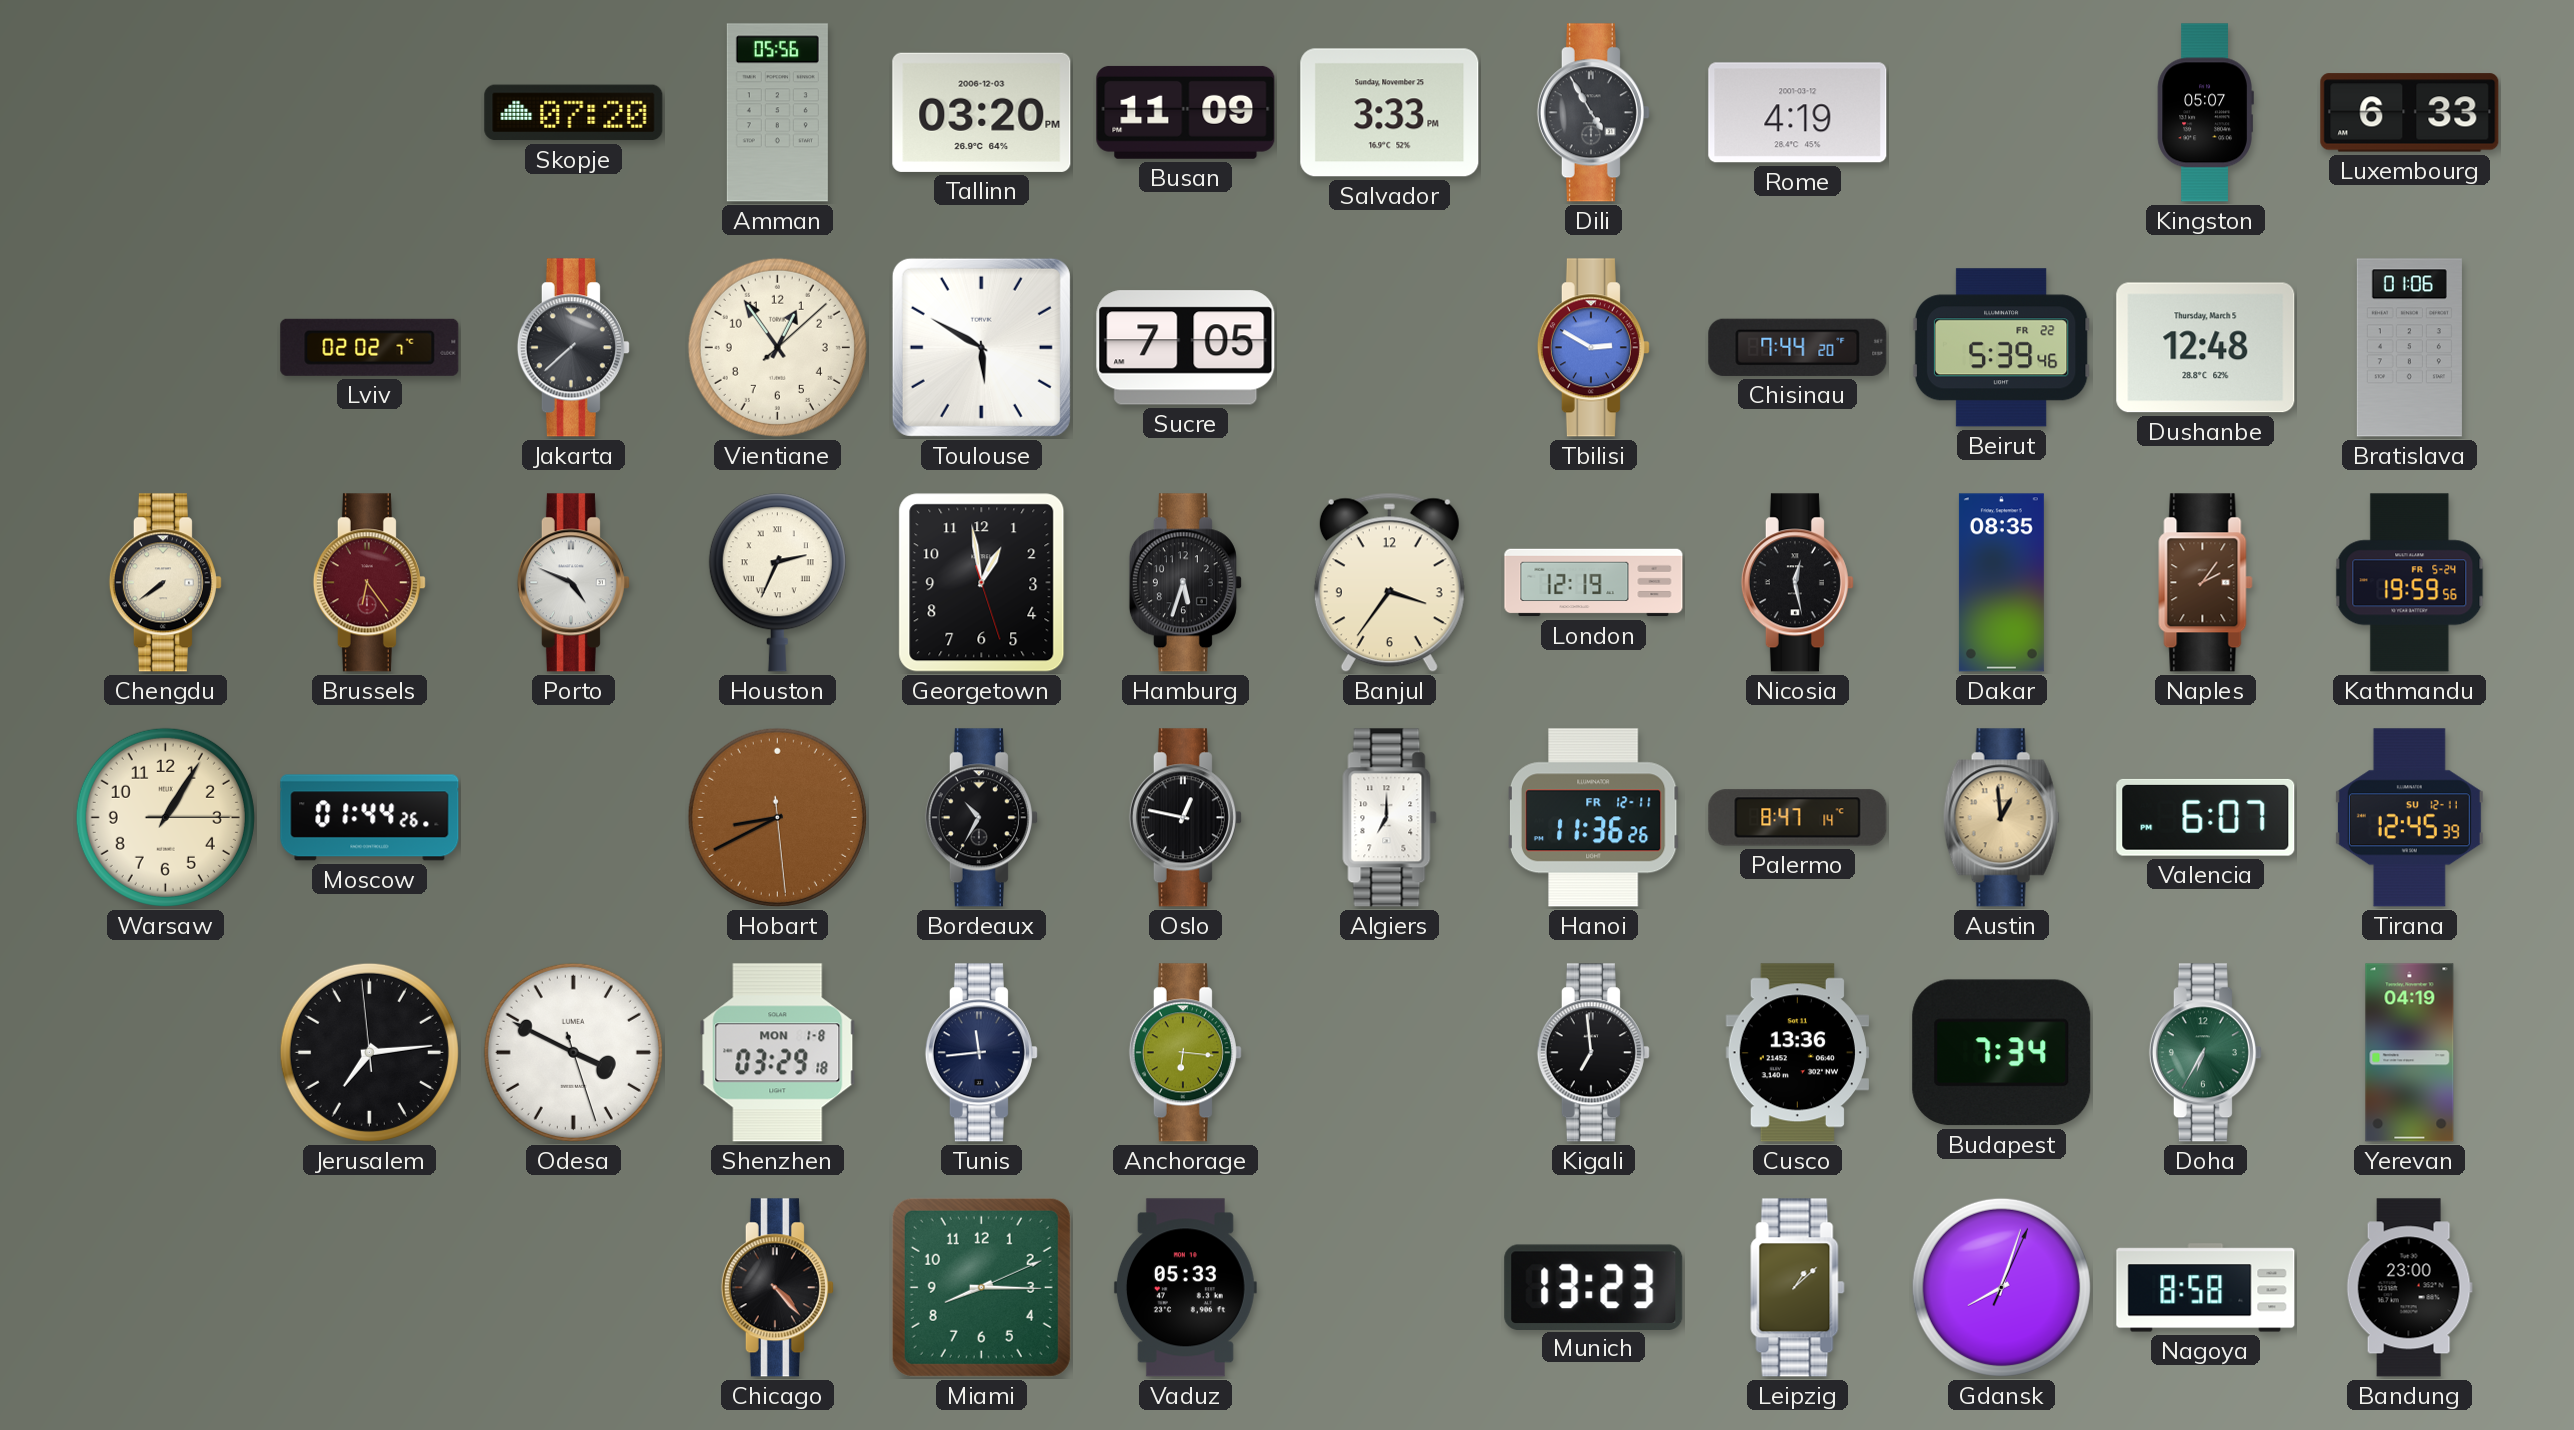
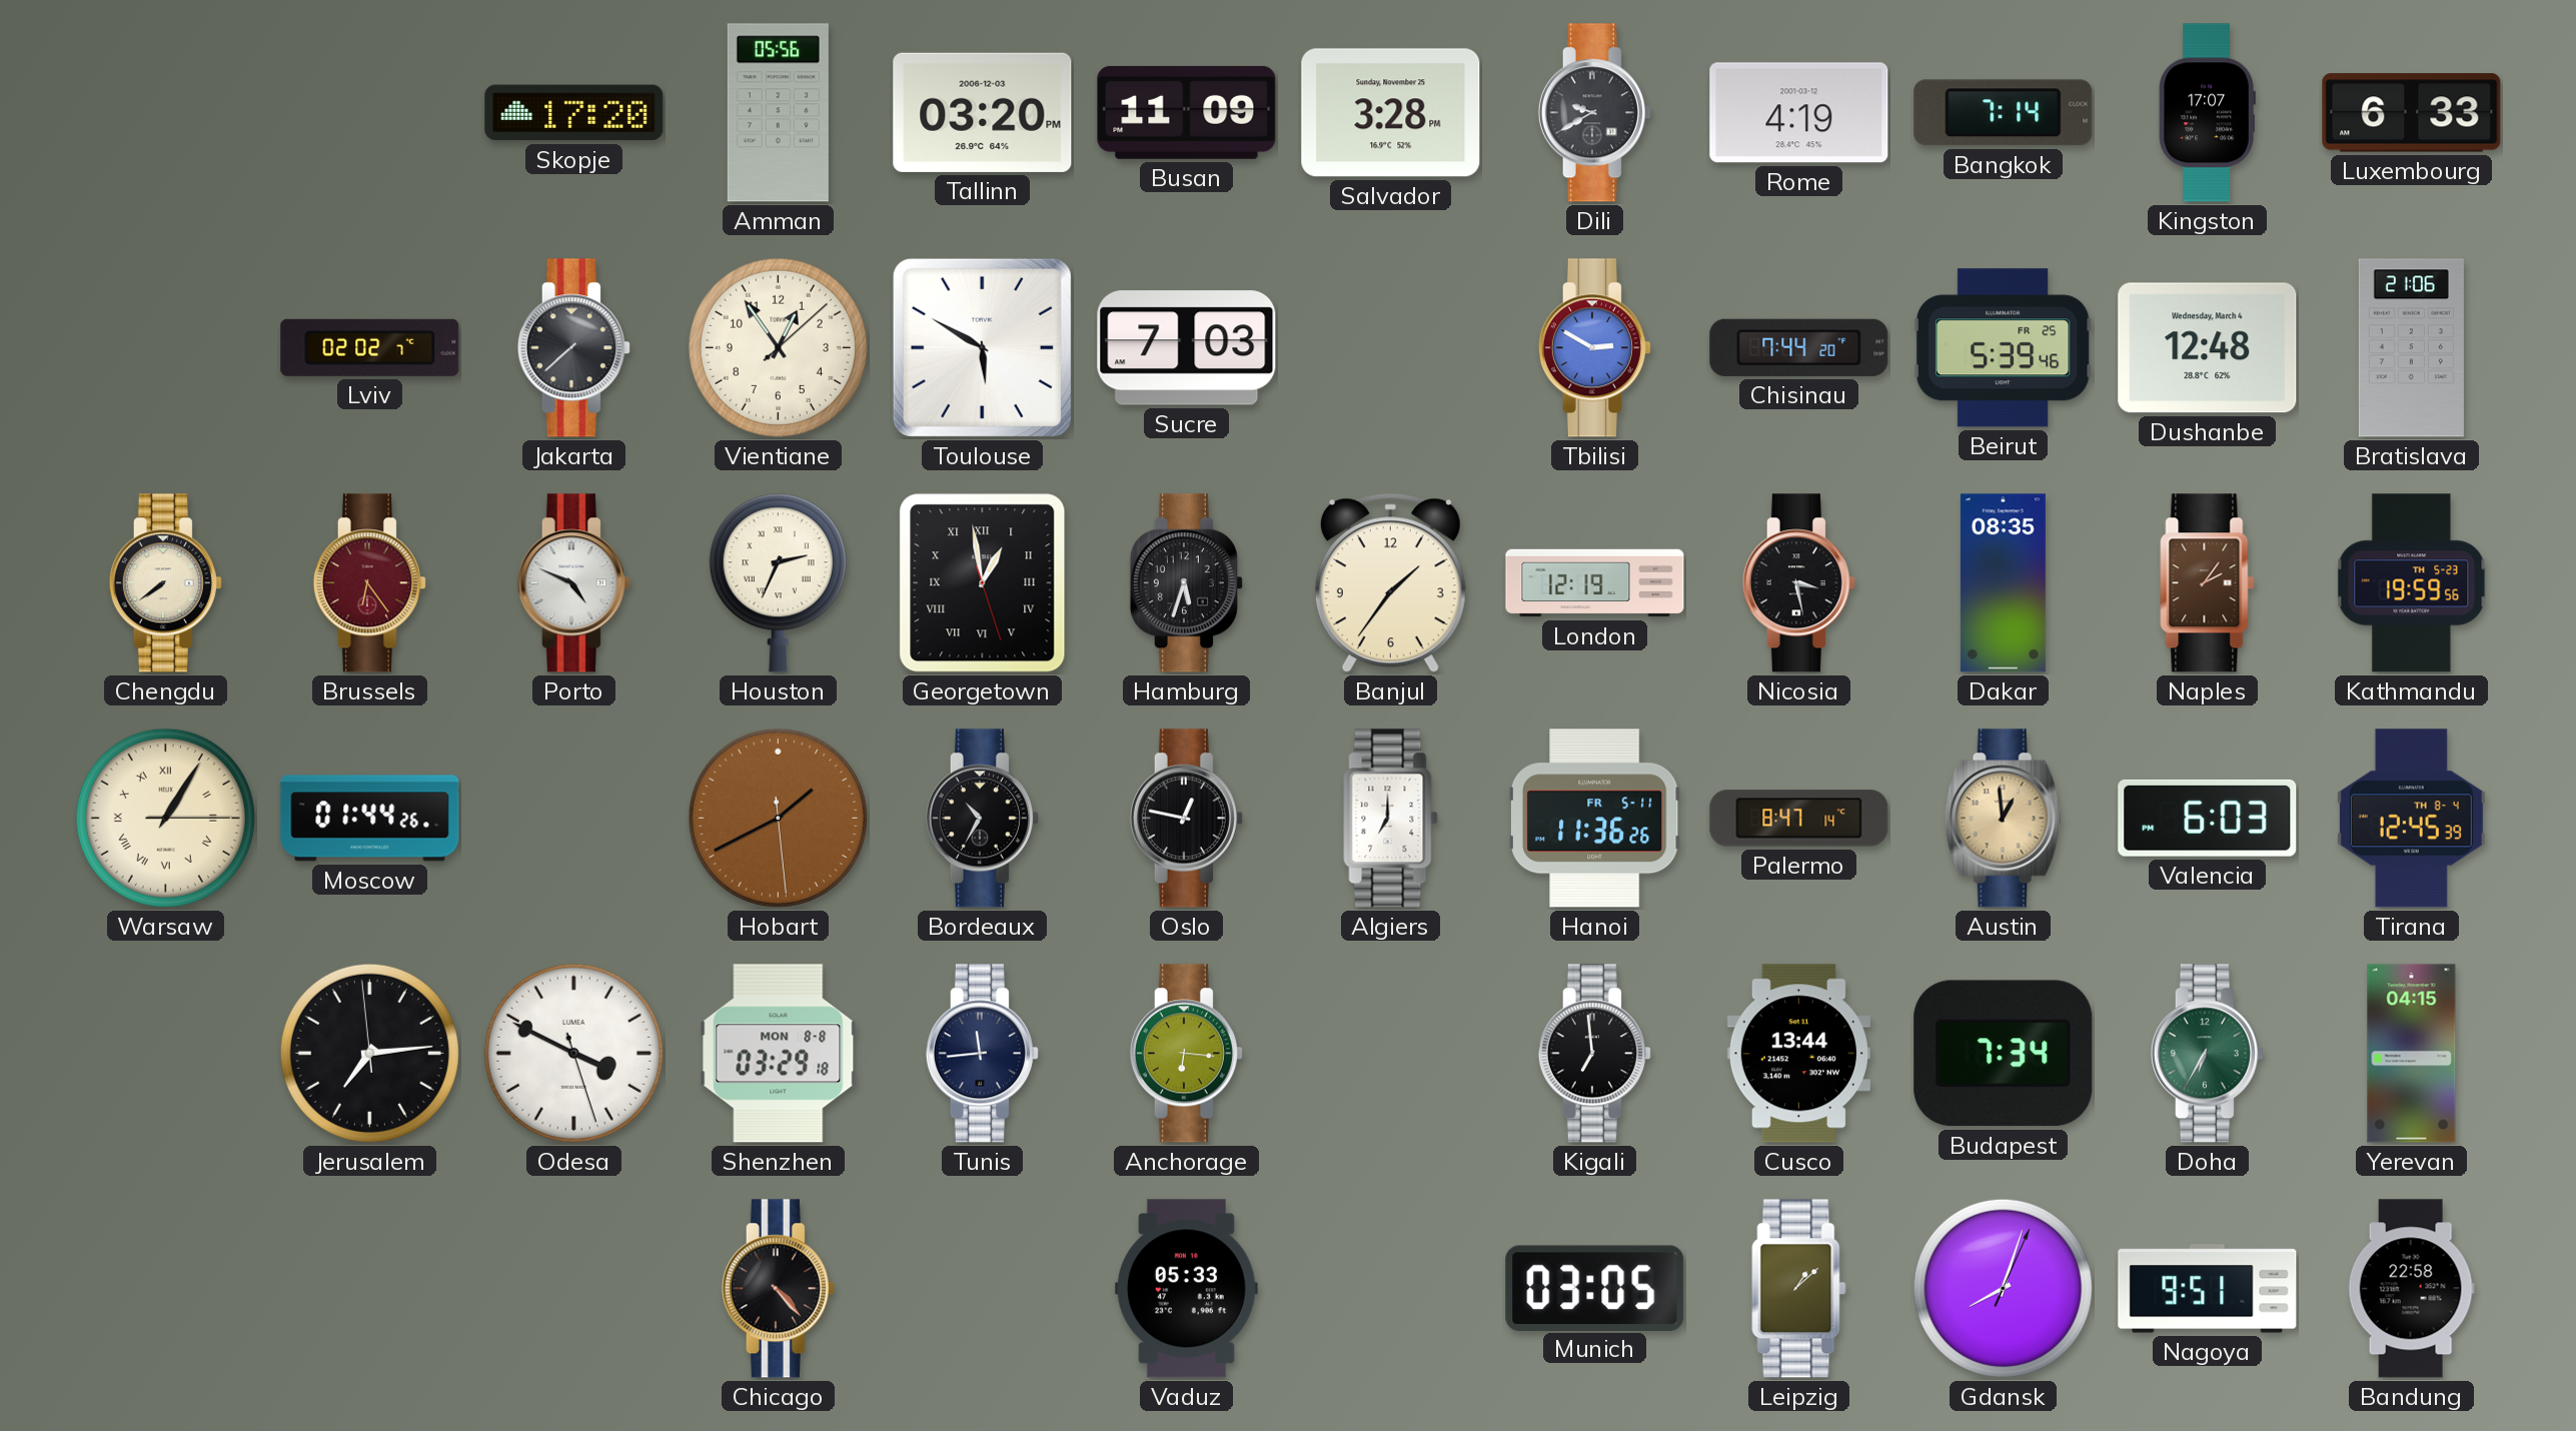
Skopje: 07:20 -> 17:20
Salvador: 3:33 -> 3:28
Dili: 4:55 -> 9:40
Bangkok: none -> 7:14
Kingston: 05:07 -> 17:07
Sucre: 7:05 -> 7:03
Beirut date: FR 22 -> FR 25
Dushanbe date: Thursday, March 5 -> Wednesday, March 4
Bratislava: 01:06 -> 21:06
Georgetown numerals: Arabic -> Roman
Banjul: 3:36 -> 1:36
Nicosia: 12:28 -> 3:28
Kathmandu date: FR 5-24 -> TH 5-23
Warsaw numerals: Arabic -> Roman
Hobart: 8:40 -> 1:40
Hanoi date: FR 12-11 -> FR 5-11
Valencia: 6:07 -> 6:03
Tirana date: SU 12-11 -> TH 8-4
Shenzhen date: MON 1-8 -> MON 8-8
Cusco: 13:36 -> 13:44
Yerevan: 04:19 -> 04:15
Miami: 8:15 -> none
Munich: 13:23 -> 03:05
Nagoya: 8:58 -> 9:51
Bandung: 23:00 -> 22:58
